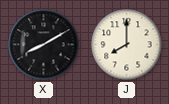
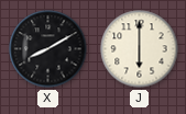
J: 8:00 -> 6:00
